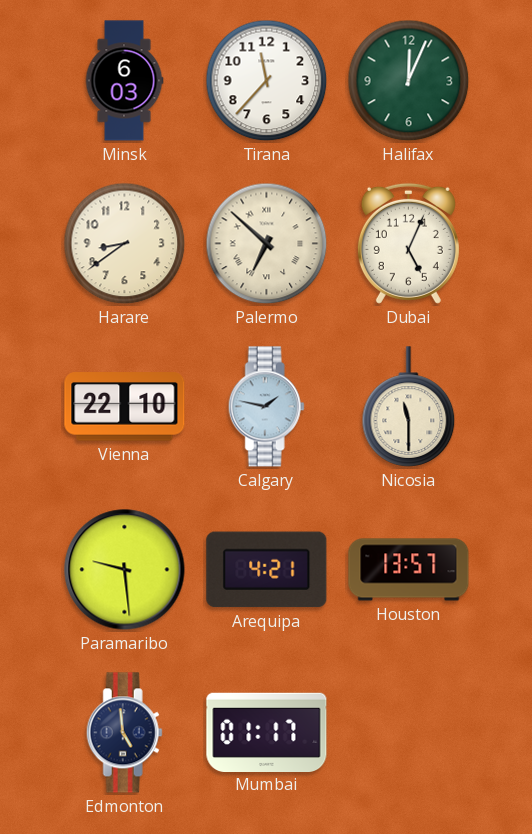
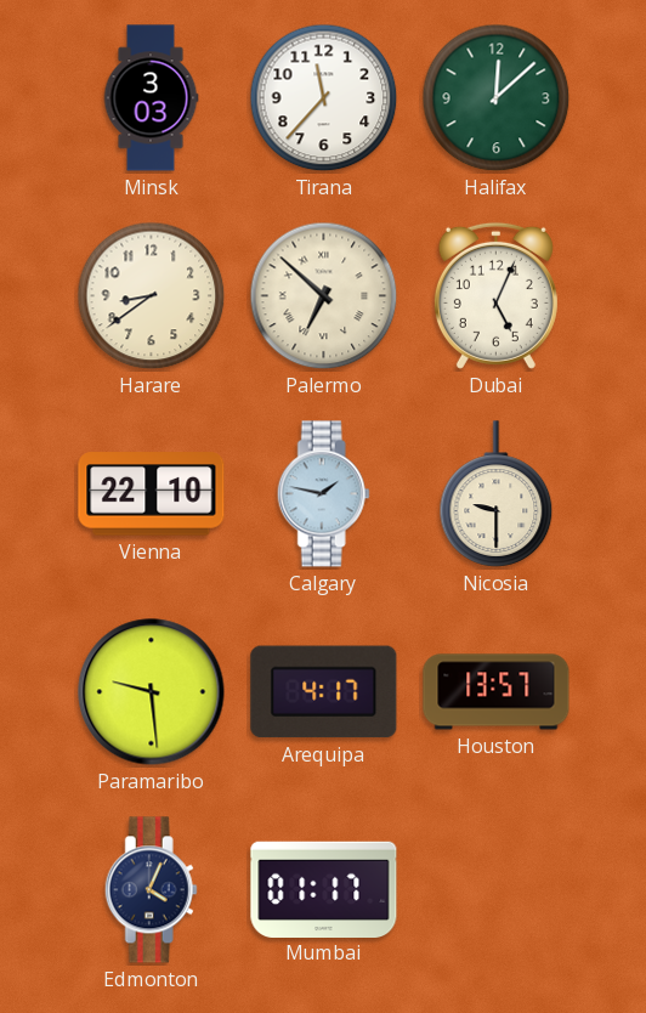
Minsk: 6:03 -> 3:03
Halifax: 12:04 -> 12:08
Nicosia: 11:30 -> 9:30
Arequipa: 4:21 -> 4:17
Edmonton: 4:59 -> 4:04
